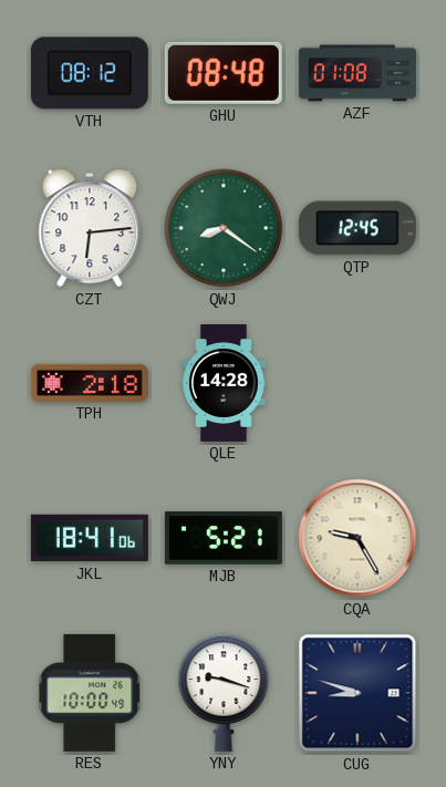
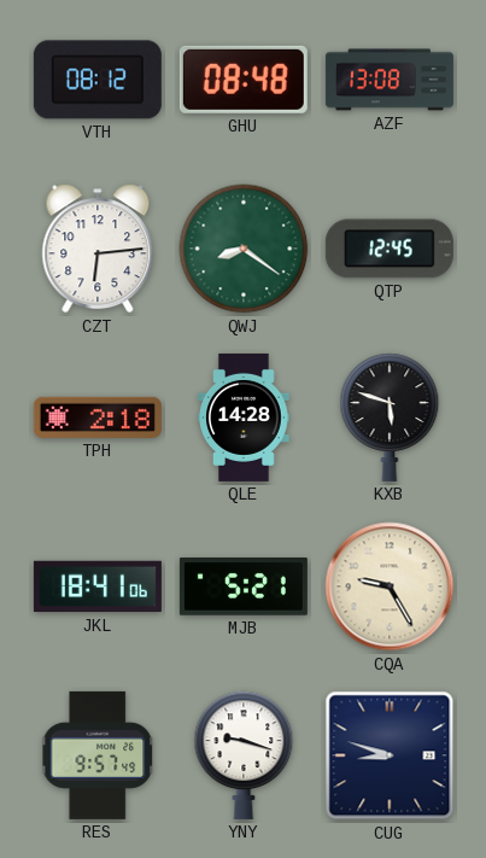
AZF: 01:08 -> 13:08
KXB: none -> 5:48
RES: 10:00 -> 9:57
